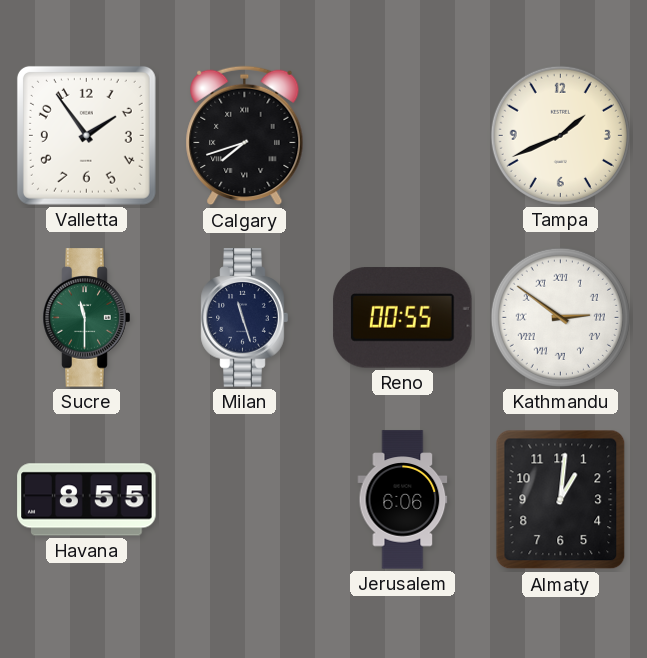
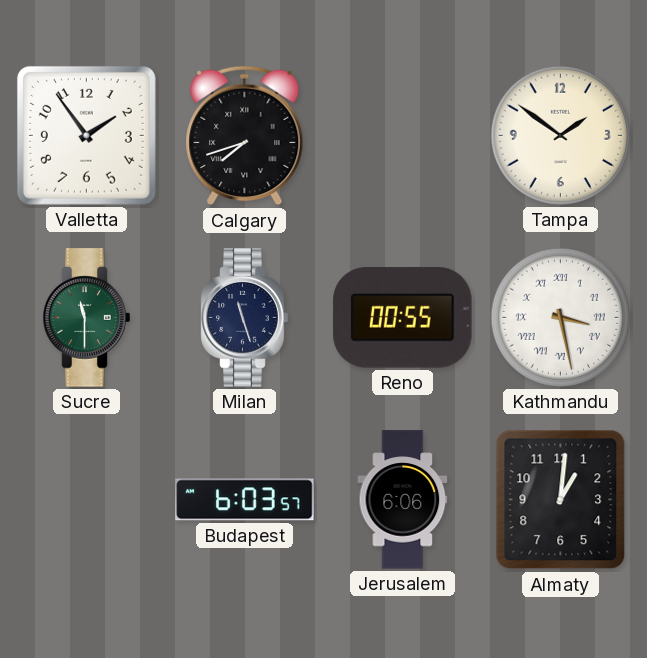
Tampa: 1:41 -> 1:51
Kathmandu: 2:51 -> 3:28
Havana: 8:55 -> none
Budapest: none -> 6:03
